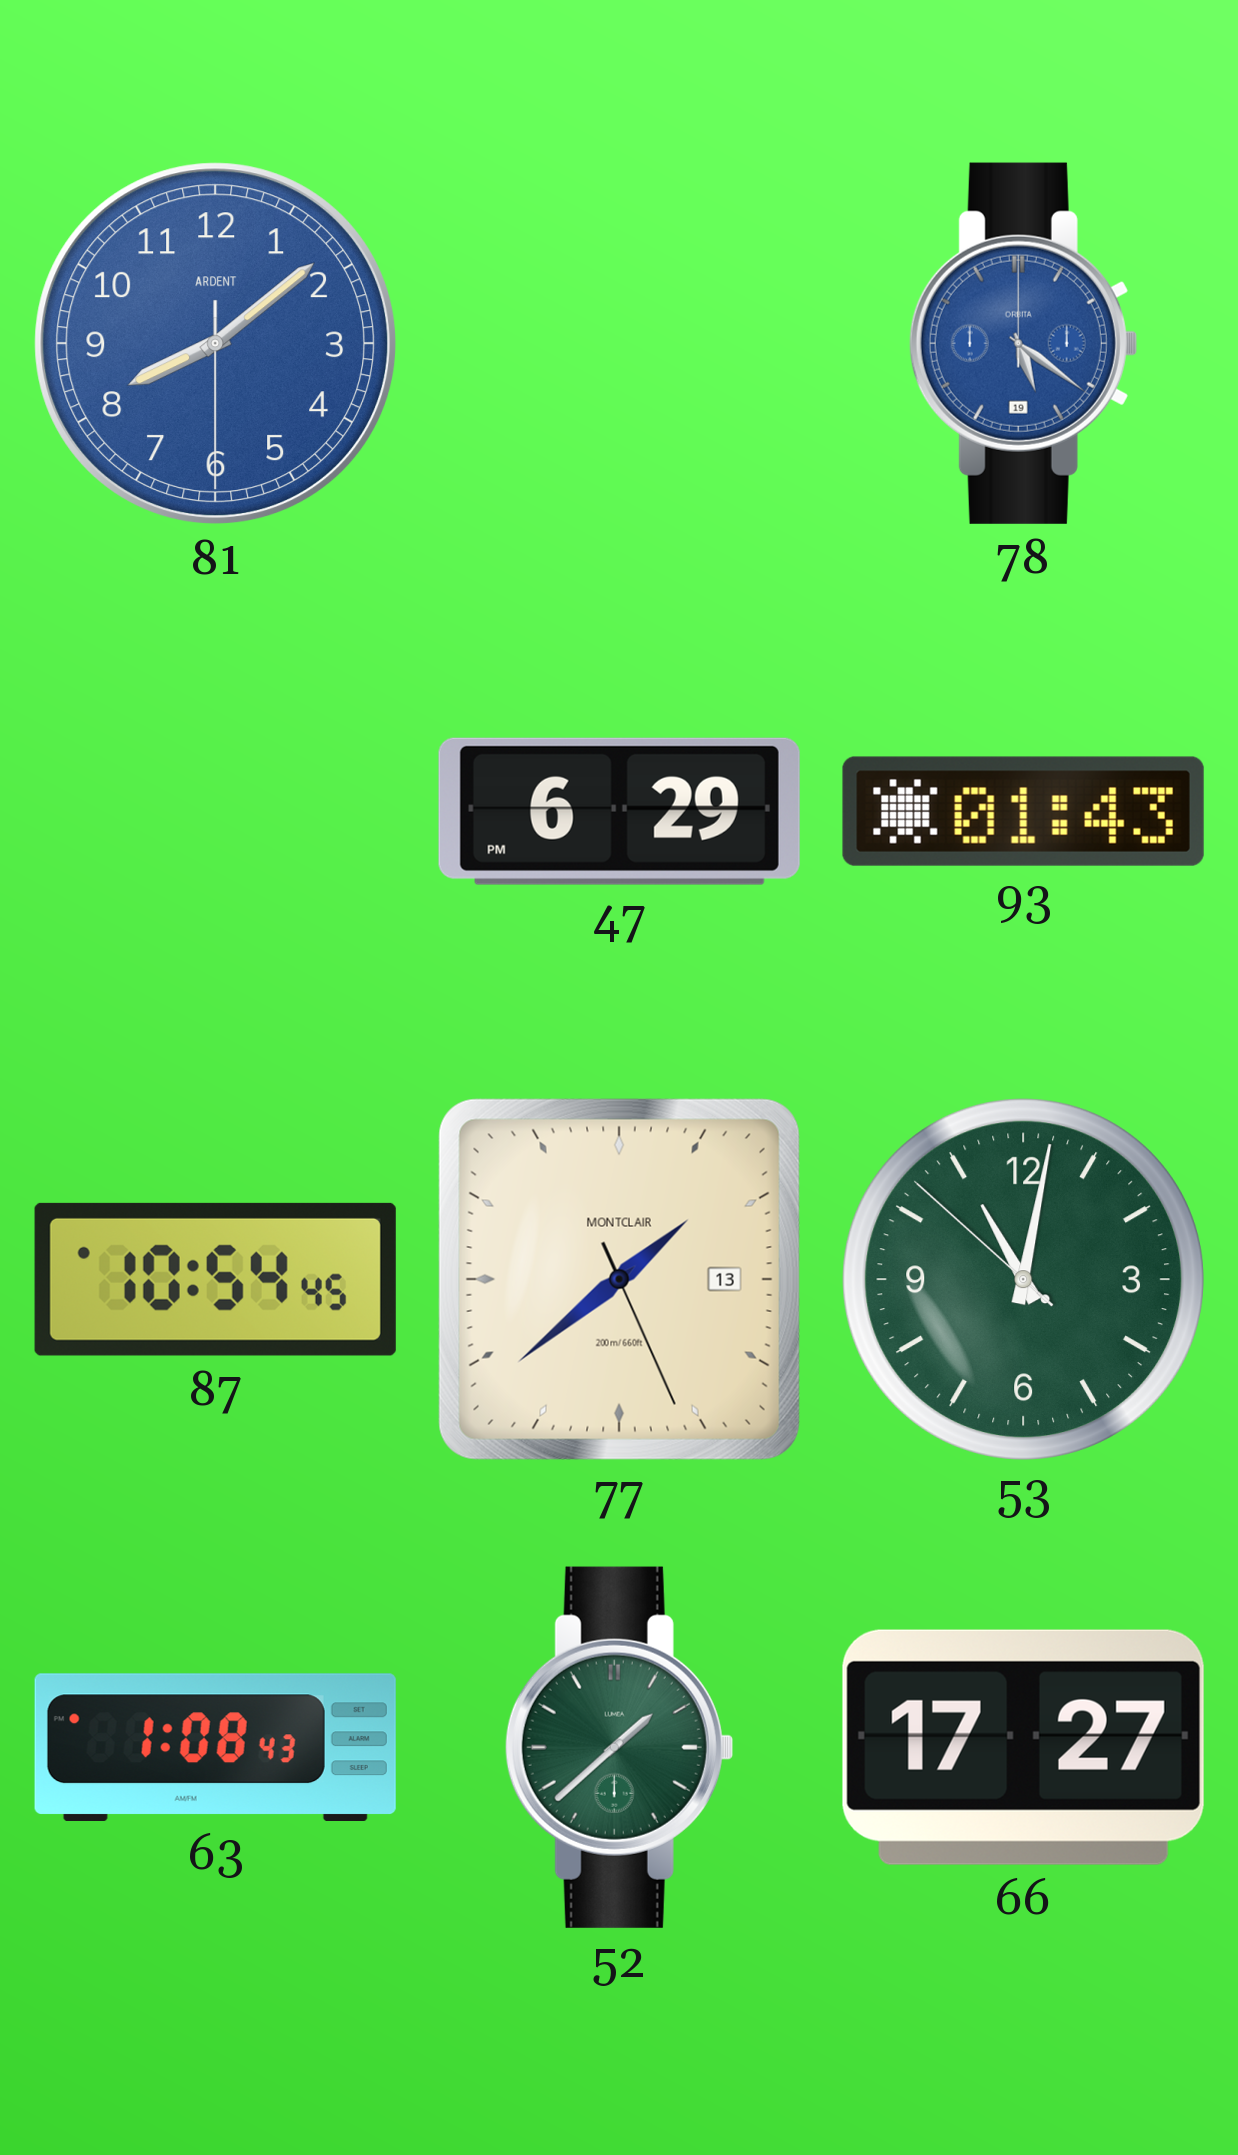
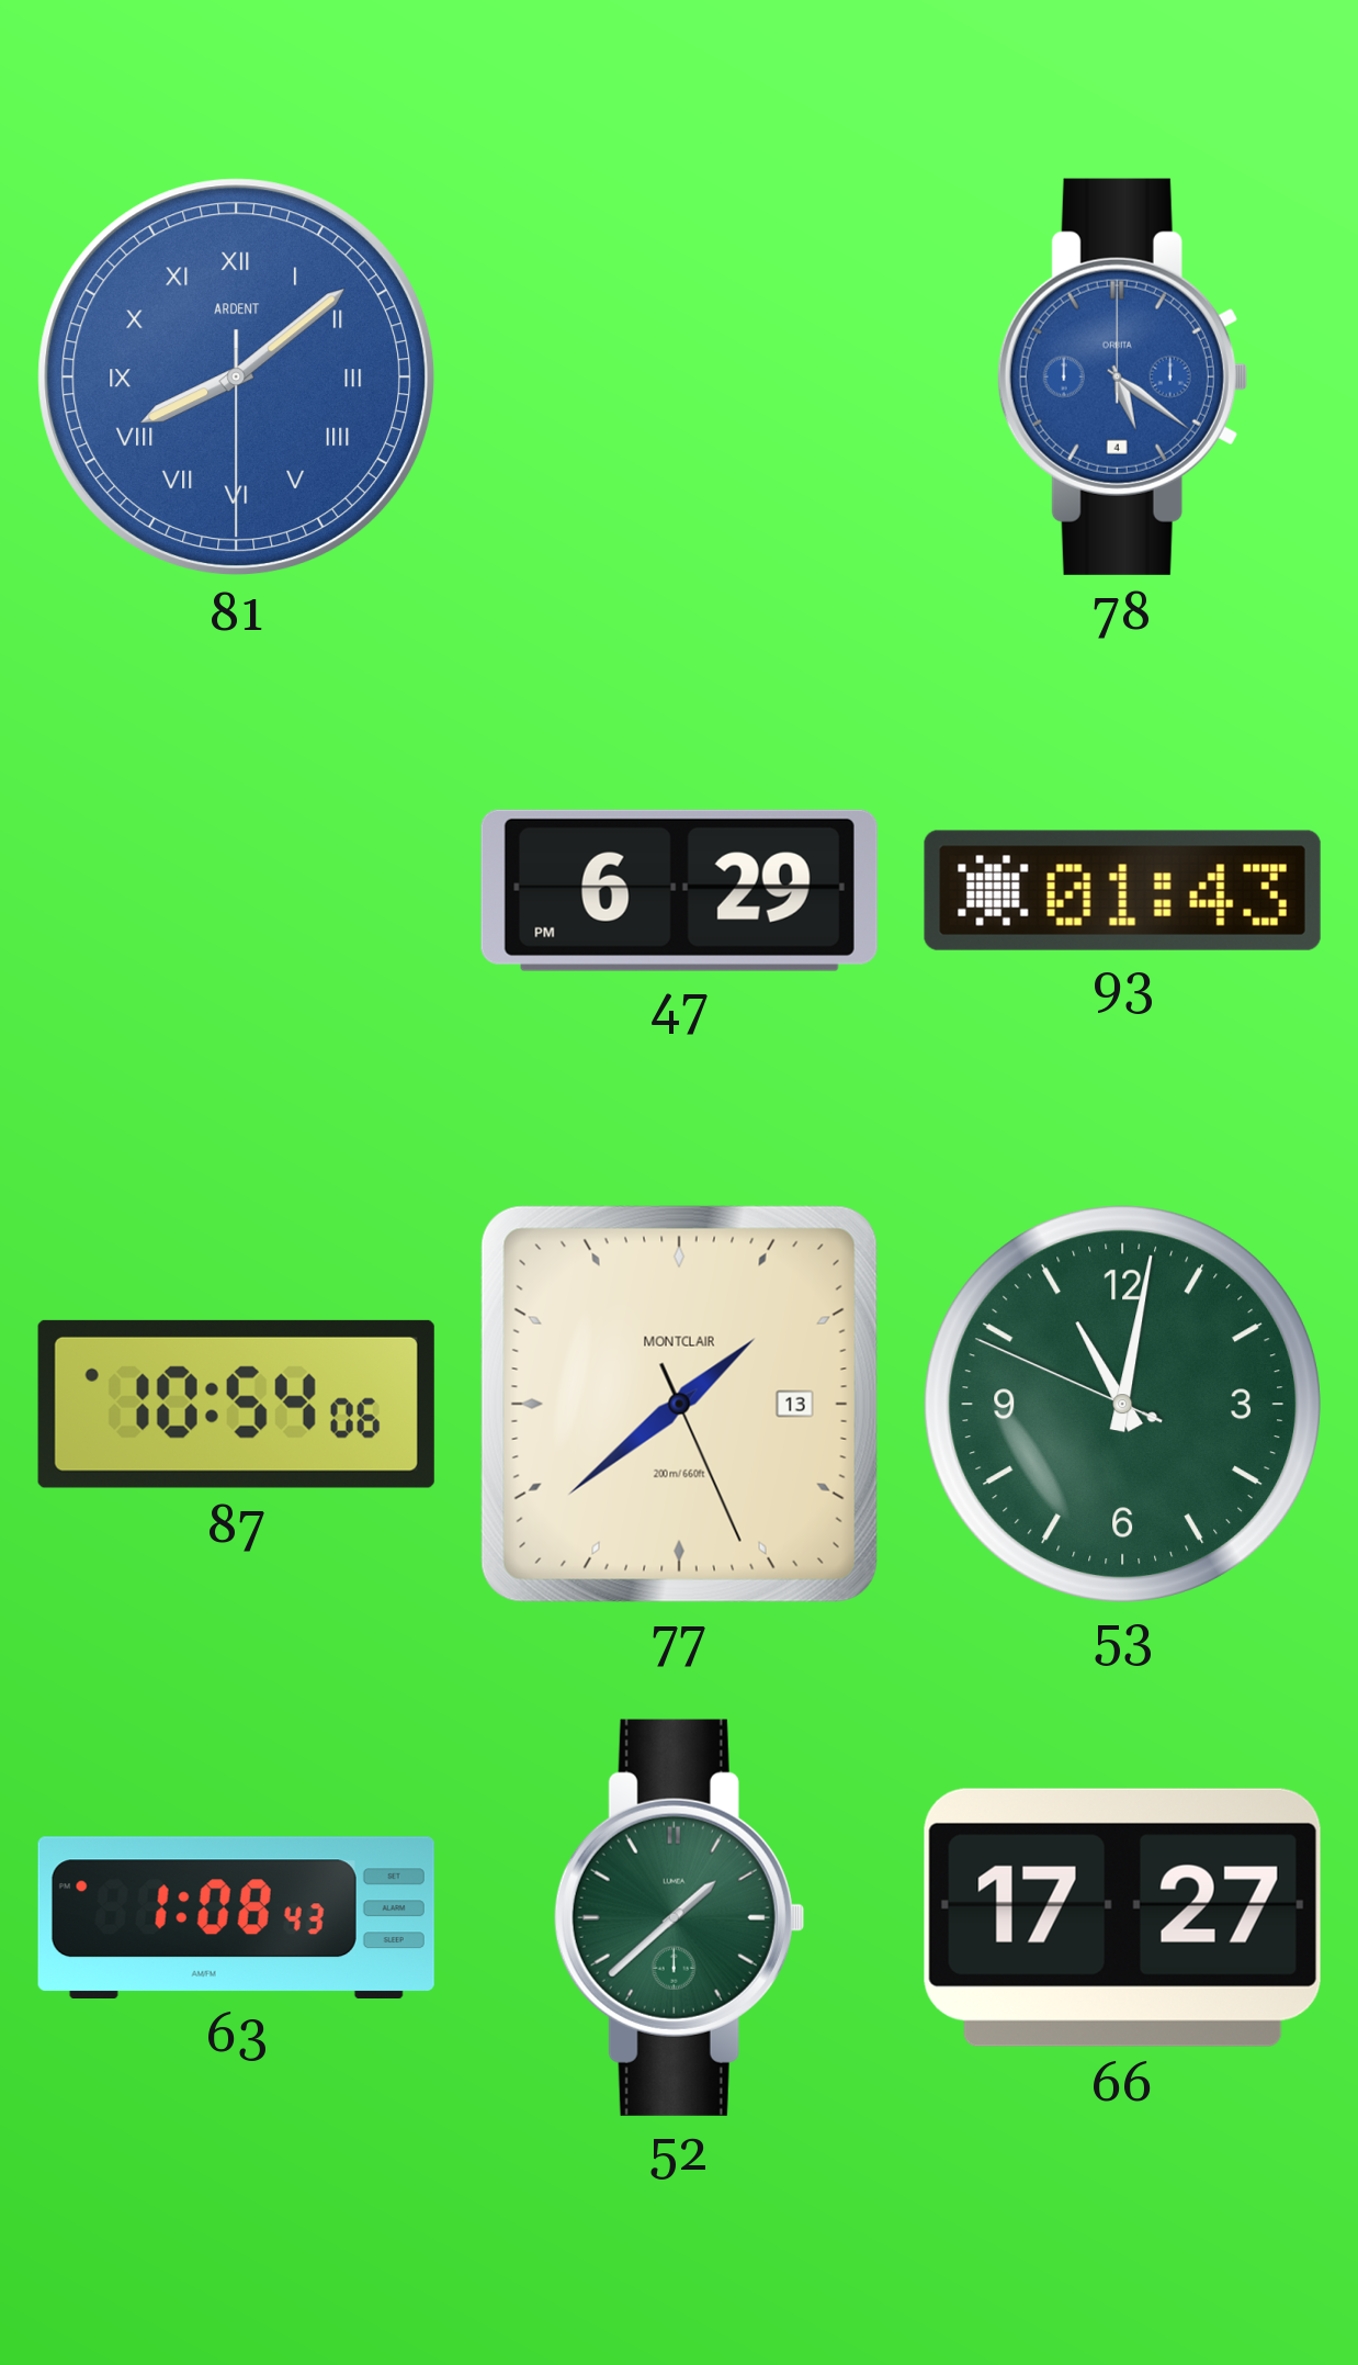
81 numerals: Arabic -> Roman
78 date: 19 -> 4
87: 10:54:45 -> 10:54:06
53: 11:01:52 -> 11:01:49
